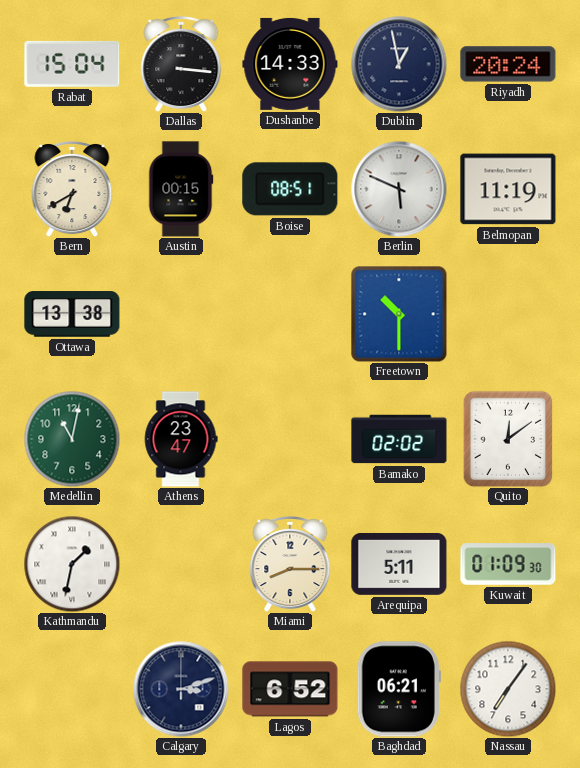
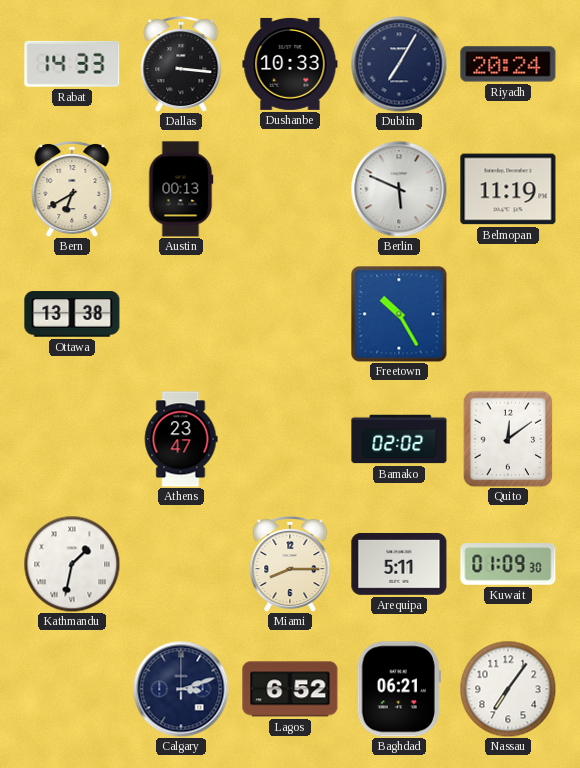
Rabat: 15:04 -> 14:33
Dushanbe: 14:33 -> 10:33
Dublin: 12:58 -> 7:05
Austin: 00:15 -> 00:13
Boise: 08:51 -> none
Freetown: 10:30 -> 10:25
Medellin: 11:02 -> none
